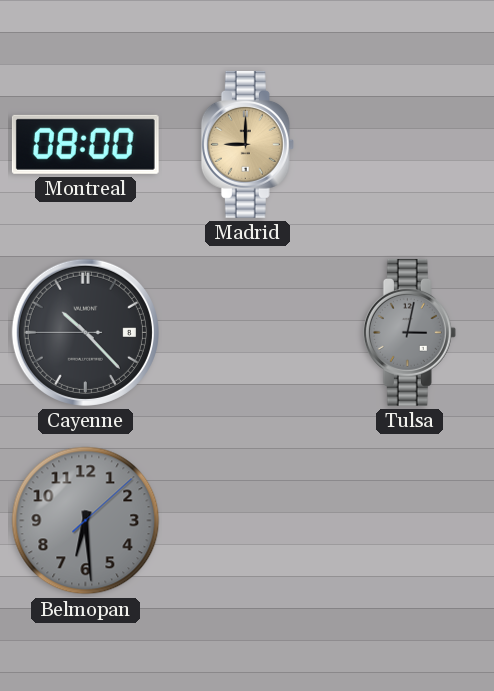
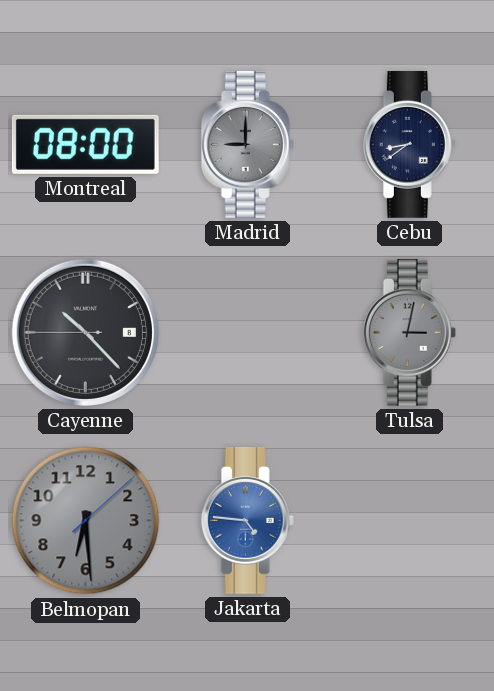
Madrid dial: champagne -> grey
Cebu: none -> 8:39
Jakarta: none -> 4:46
